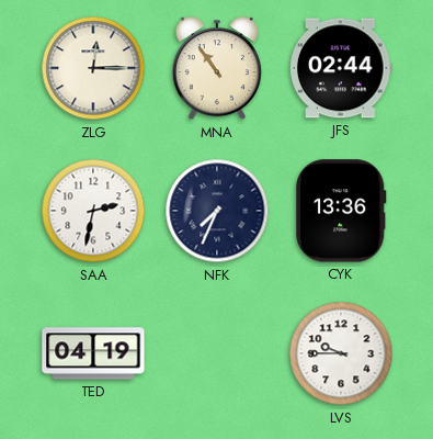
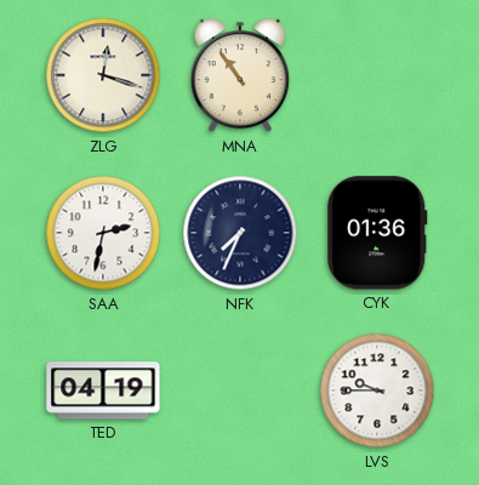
ZLG: 12:15 -> 12:18
JFS: 02:44 -> none
CYK: 13:36 -> 01:36
